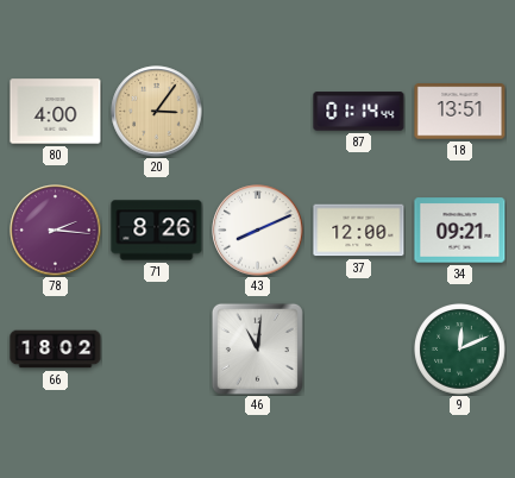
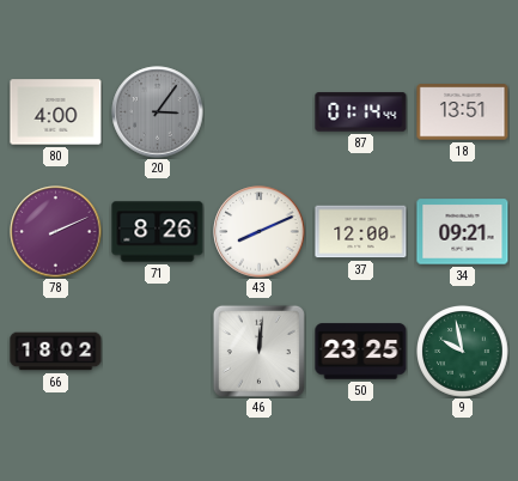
20 dial: champagne -> grey
78: 2:16 -> 2:11
46: 11:01 -> 12:01
50: none -> 23:25
9: 12:11 -> 9:58
